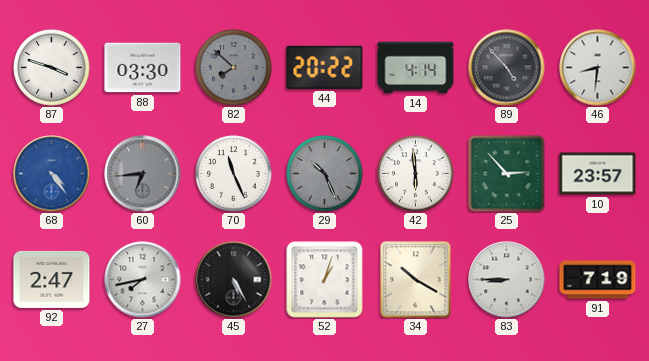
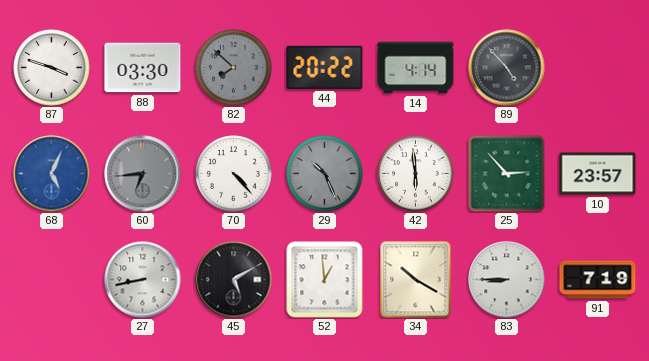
46: 8:31 -> none
68: 4:24 -> 5:04
70: 11:26 -> 4:23
92: 2:47 -> none
27: 7:43 -> 8:43
45: 5:25 -> 5:10
52: 1:03 -> 12:59
